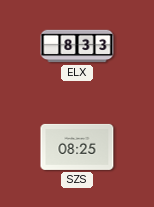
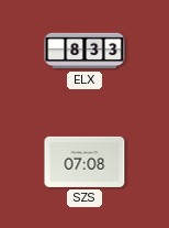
SZS: 08:25 -> 07:08
